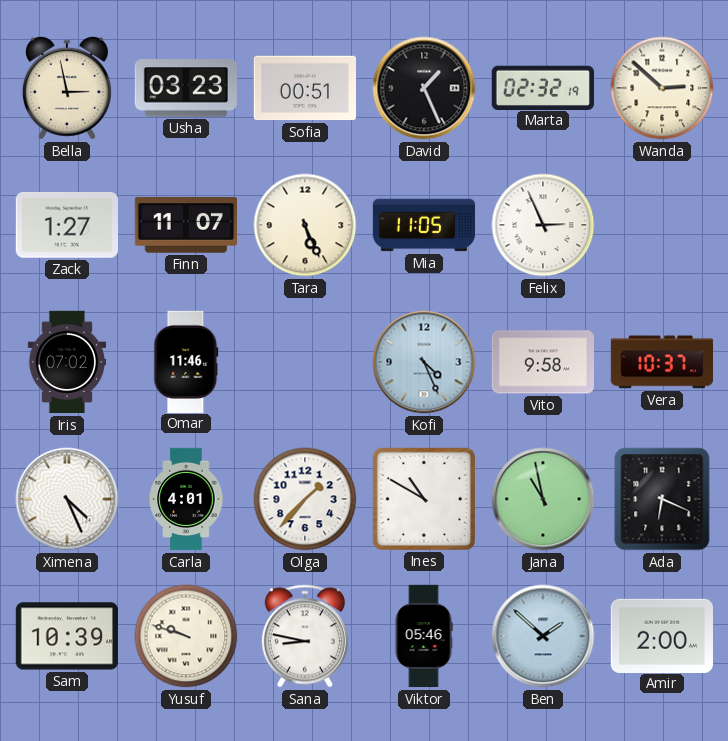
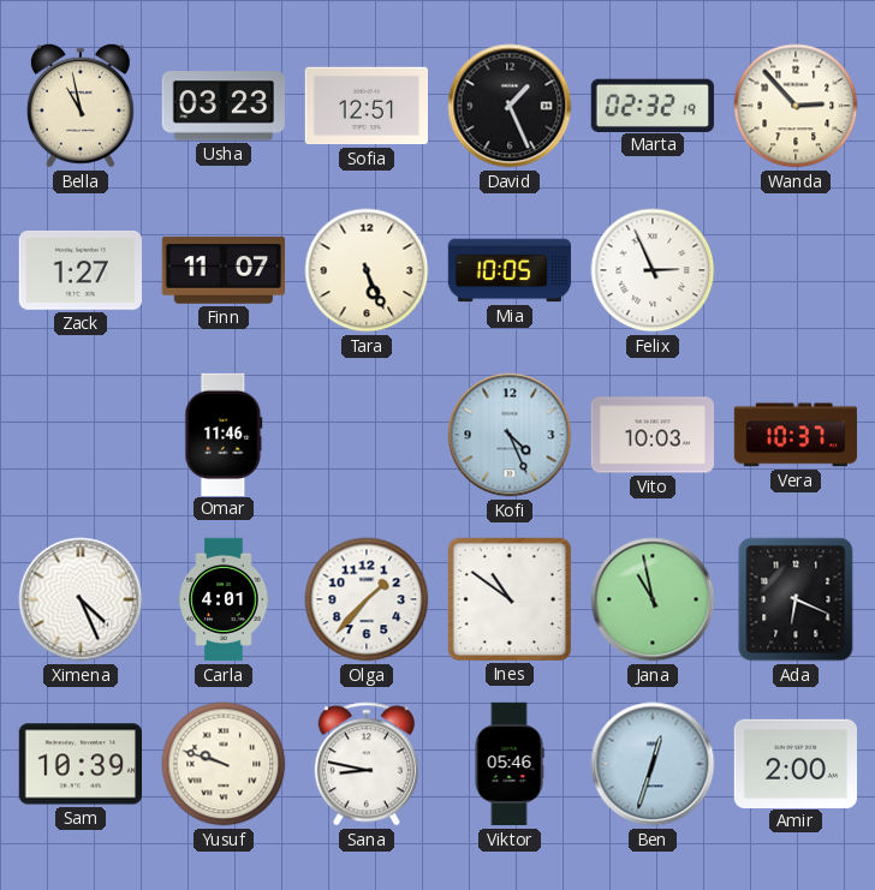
Bella: 2:58 -> 10:58
Sofia: 00:51 -> 12:51
Wanda: 2:52 -> 2:53
Mia: 11:05 -> 10:05
Iris: 07:02 -> none
Vito: 9:58 -> 10:03
Ines: 10:50 -> 10:51
Ben: 1:52 -> 12:33
